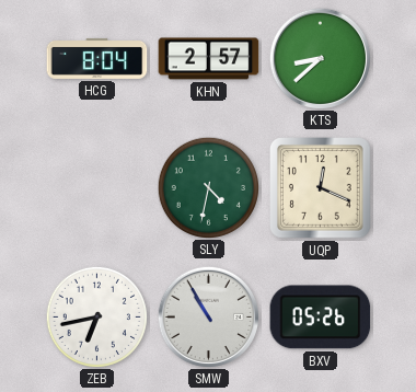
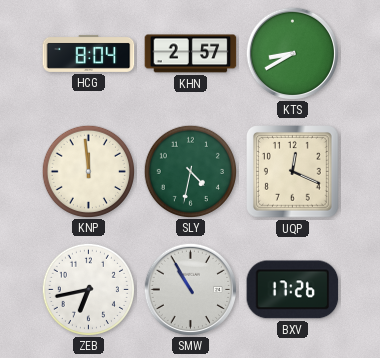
KTS: 8:38 -> 8:40
KNP: none -> 11:59
BXV: 05:26 -> 17:26
